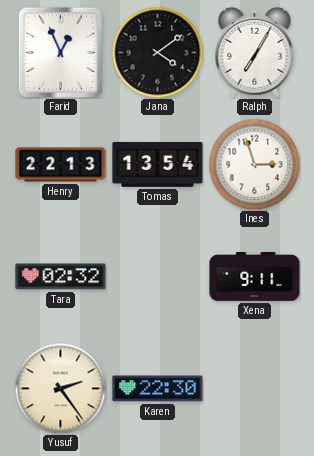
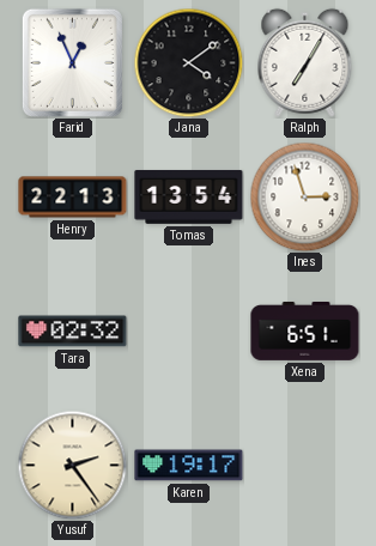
Xena: 9:11 -> 6:51
Karen: 22:30 -> 19:17
